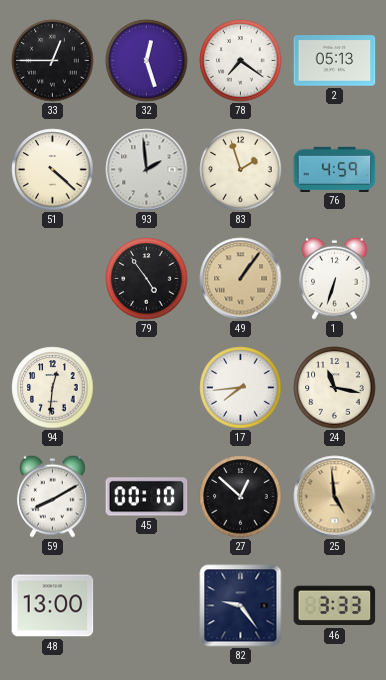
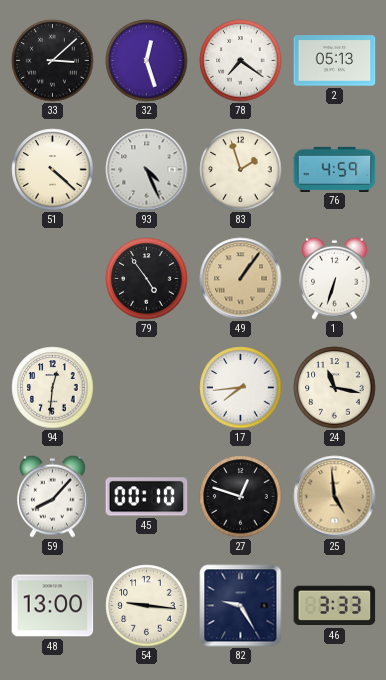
33: 12:45 -> 3:08
93: 1:59 -> 4:26
59: 8:10 -> 8:07
27: 12:52 -> 12:48
54: none -> 9:16
82: 9:24 -> 9:25
